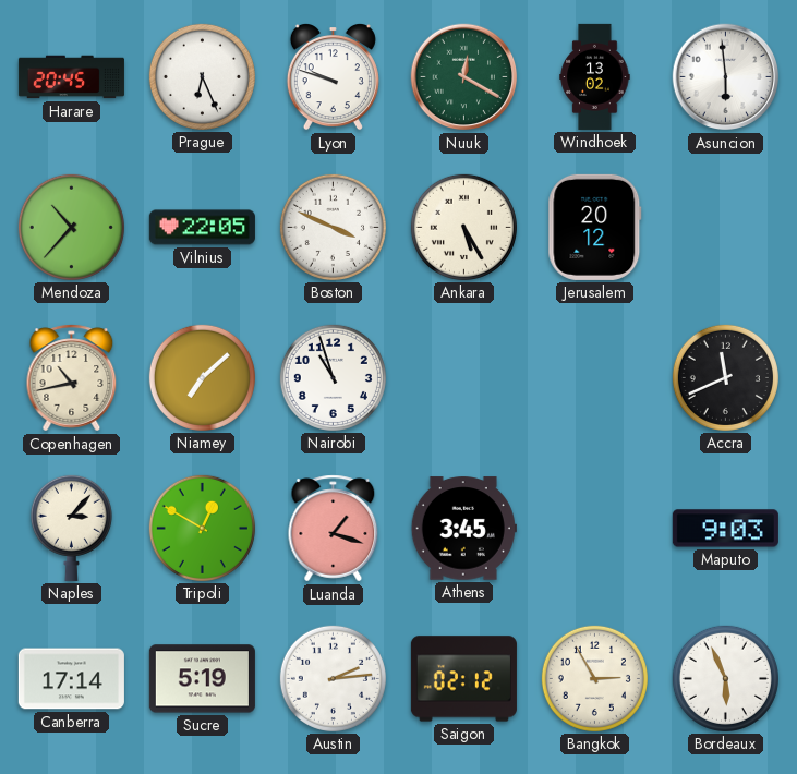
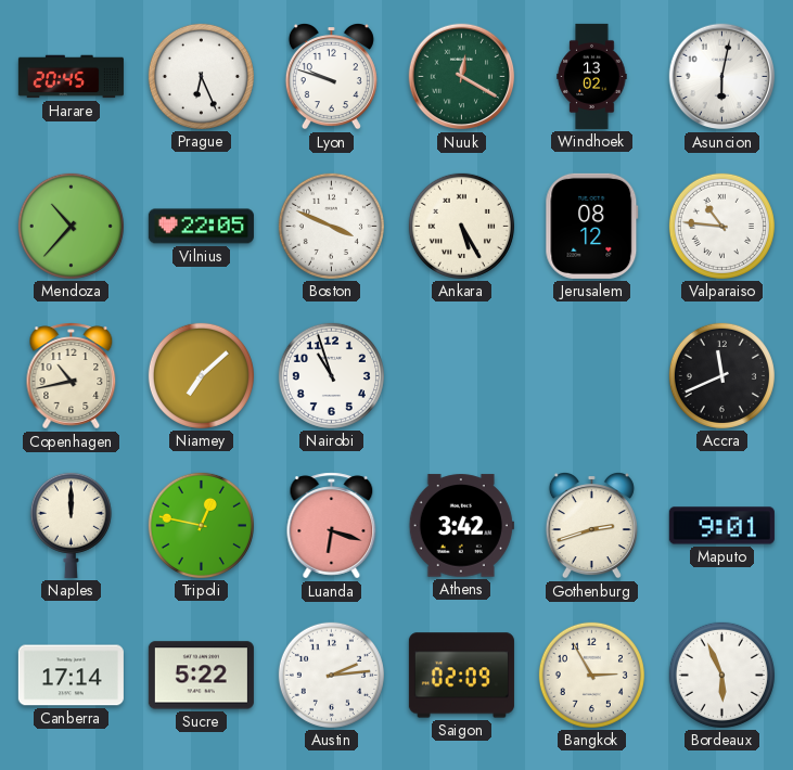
Asuncion: 5:59 -> 6:02
Jerusalem: 20:12 -> 08:12
Valparaiso: none -> 10:46
Naples: 3:07 -> 12:00
Tripoli: 12:50 -> 12:47
Luanda: 1:18 -> 6:18
Athens: 3:45 -> 3:42
Gothenburg: none -> 2:42
Maputo: 9:03 -> 9:01
Sucre: 5:19 -> 5:22
Saigon: 02:12 -> 02:09
